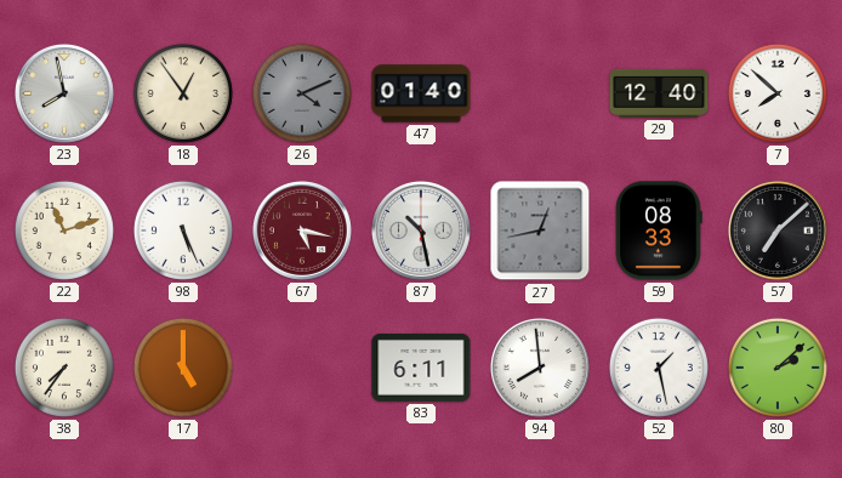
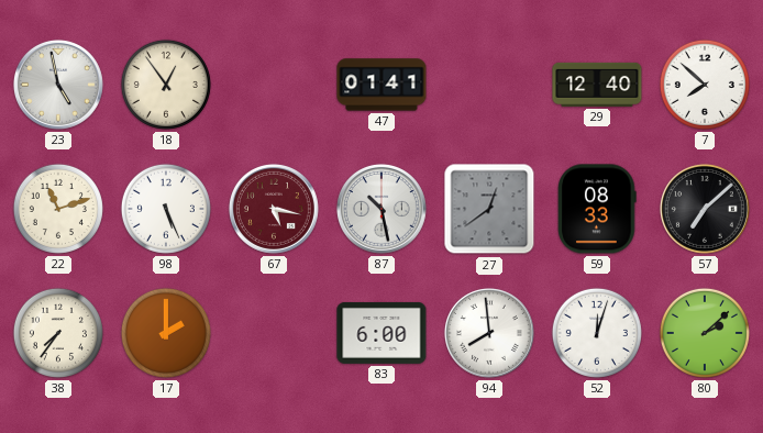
23: 7:58 -> 4:58
26: 4:11 -> none
47: 01:40 -> 01:41
27: 12:43 -> 12:39
17: 5:00 -> 2:00
83: 6:11 -> 6:00
52: 1:28 -> 12:03
